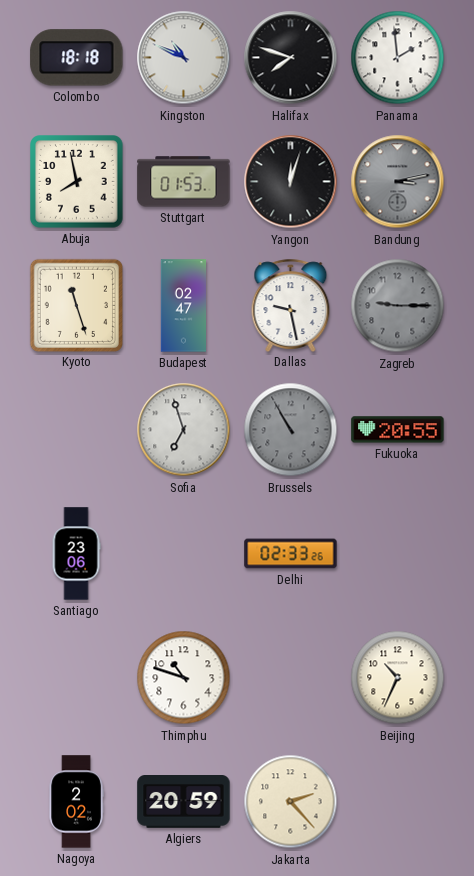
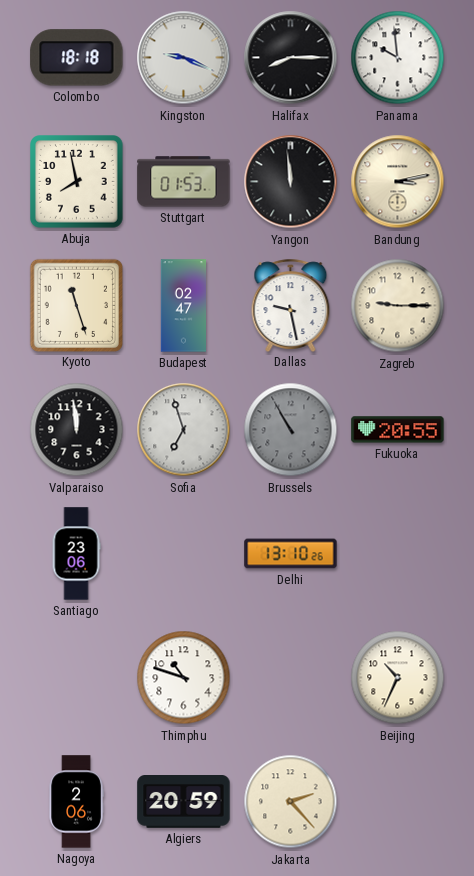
Kingston: 10:49 -> 9:19
Halifax: 7:48 -> 8:15
Panama: 1:59 -> 9:59
Yangon: 12:03 -> 11:59
Bandung dial: grey -> cream
Zagreb dial: grey -> cream
Valparaiso: none -> 11:59
Delhi: 02:33 -> 13:10
Nagoya: 2:02 -> 2:06
